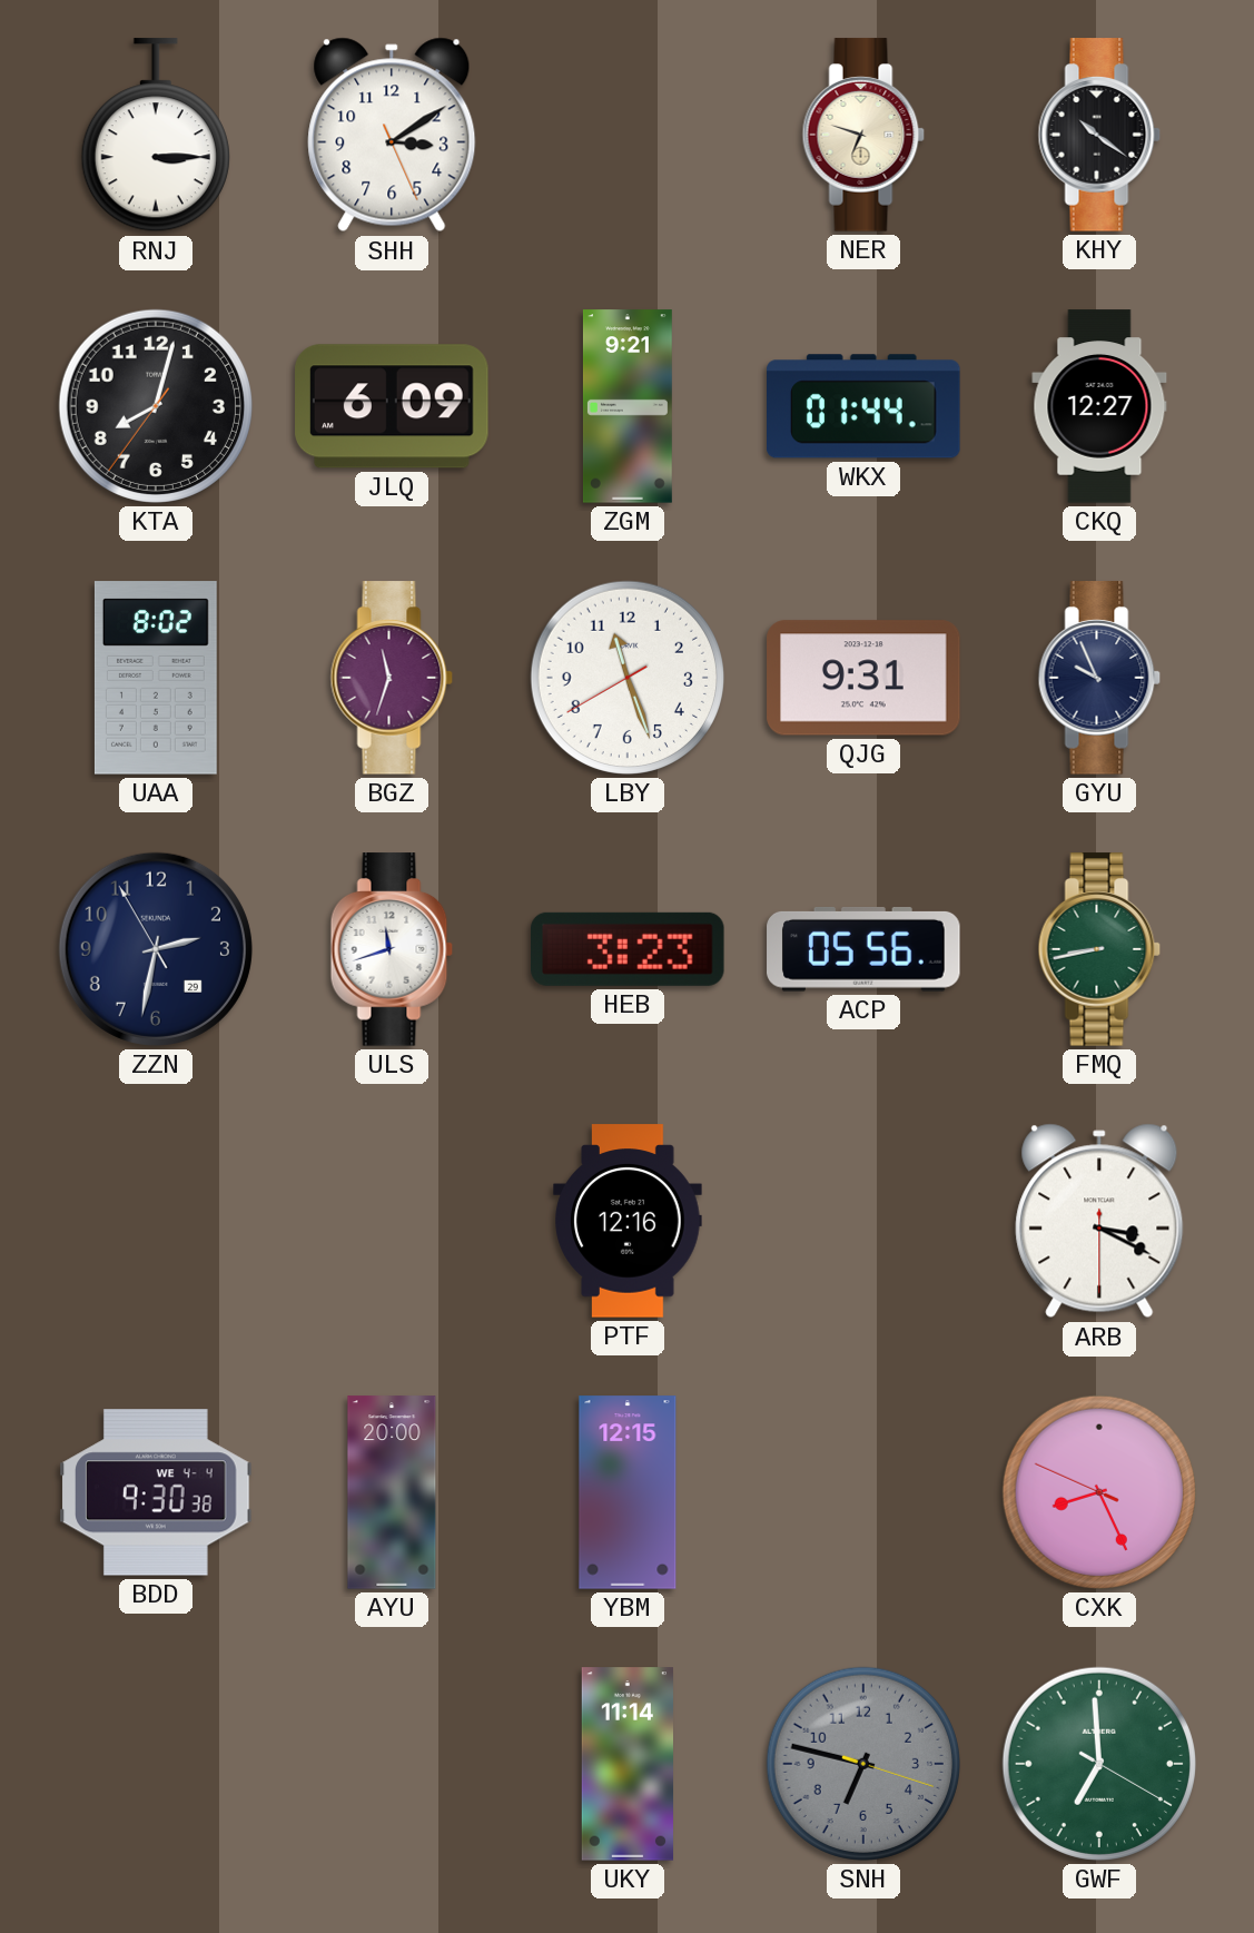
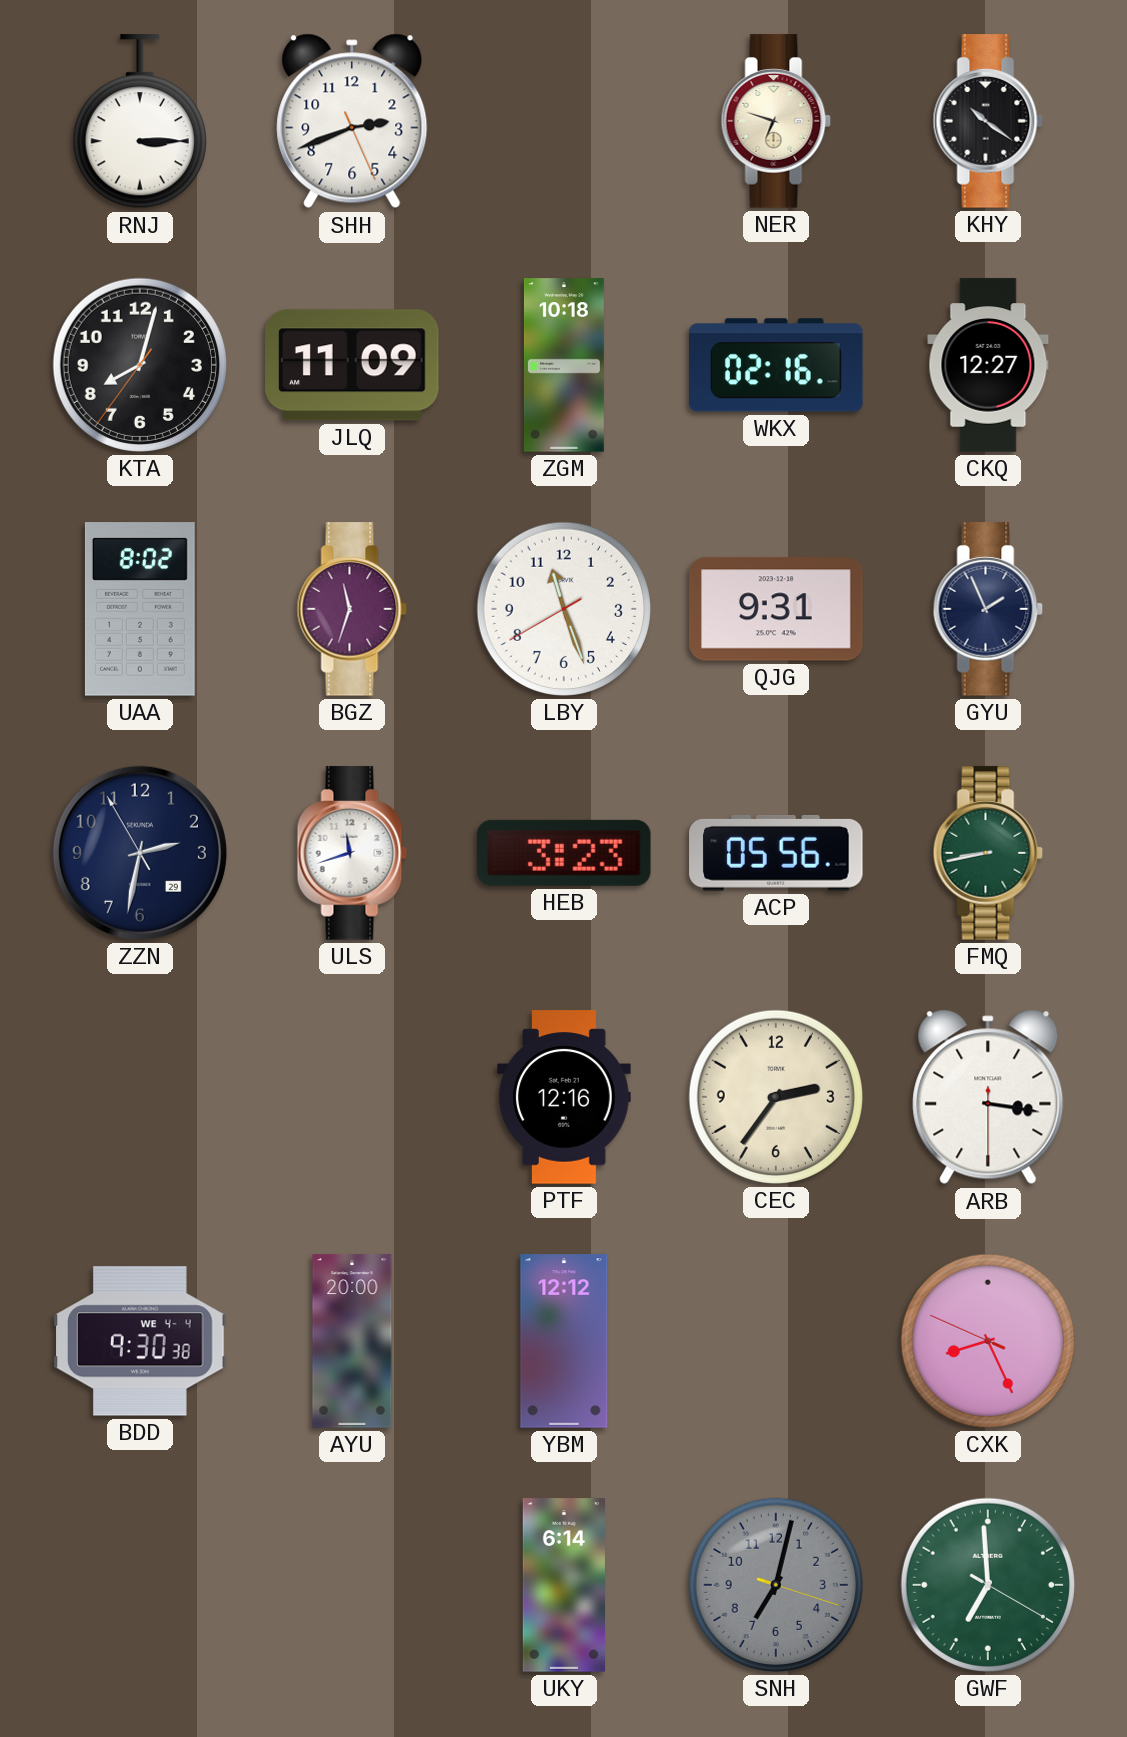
SHH: 3:09 -> 2:41
JLQ: 6:09 -> 11:09
ZGM: 9:21 -> 10:18
WKX: 01:44 -> 02:16
GYU: 9:56 -> 1:56
CEC: none -> 2:36
ARB: 3:19 -> 3:16
YBM: 12:15 -> 12:12
UKY: 11:14 -> 6:14
SNH: 6:47 -> 7:02
